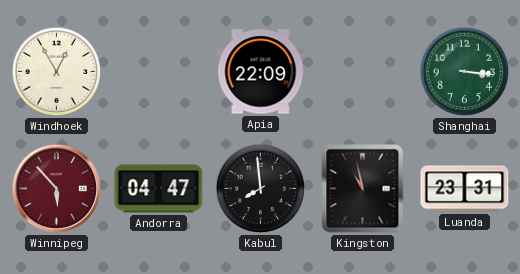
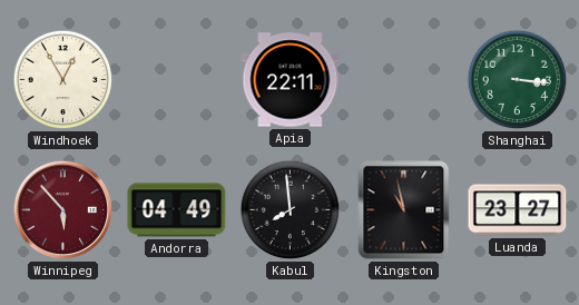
Apia: 22:09 -> 22:11
Andorra: 04:47 -> 04:49
Luanda: 23:31 -> 23:27
